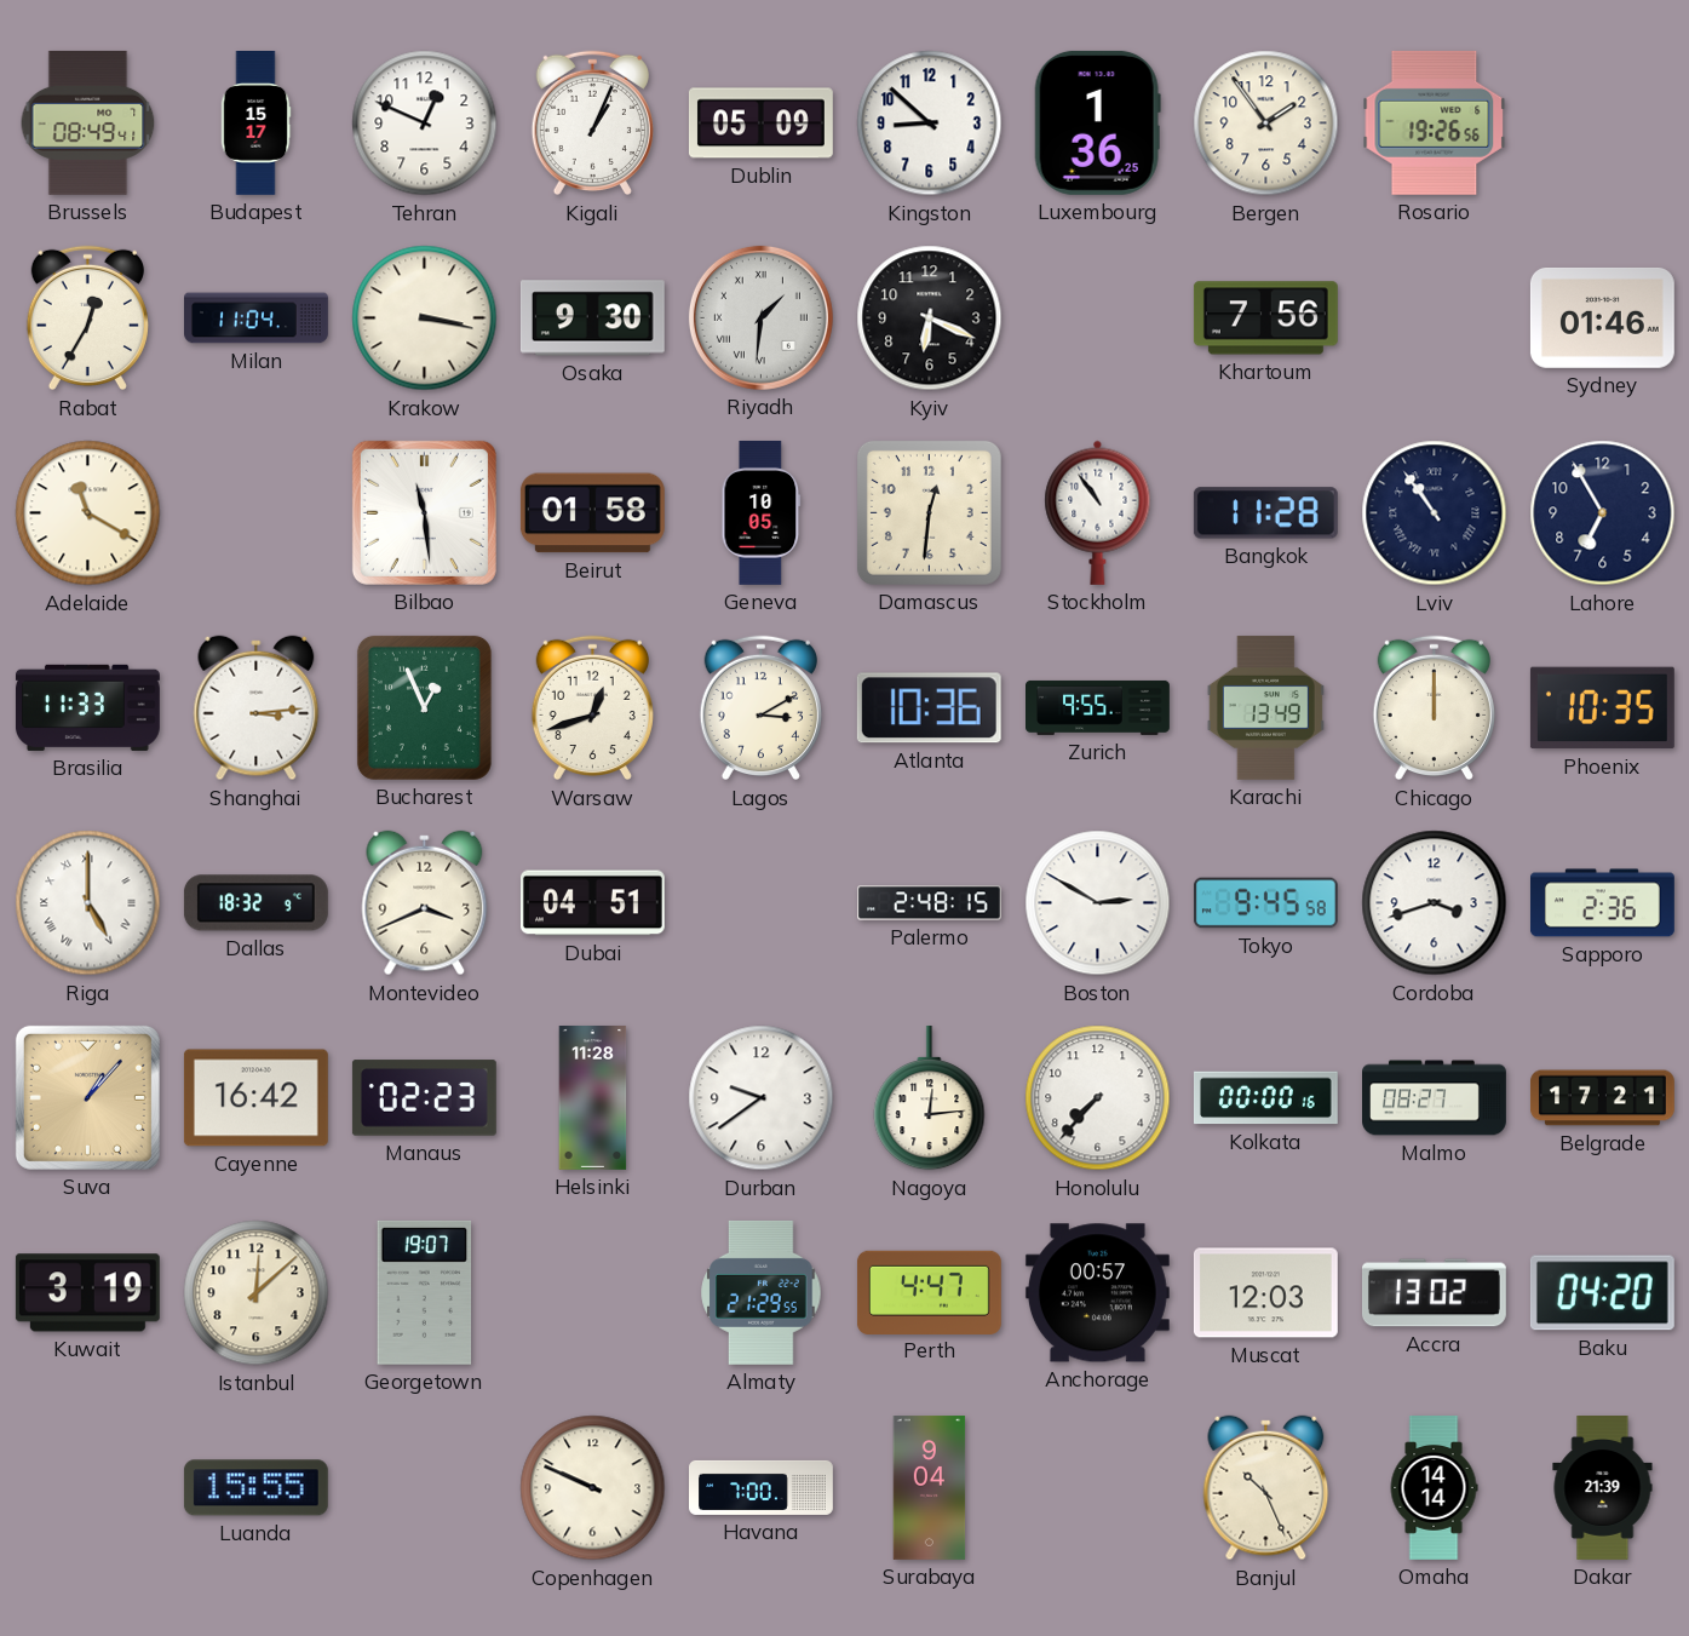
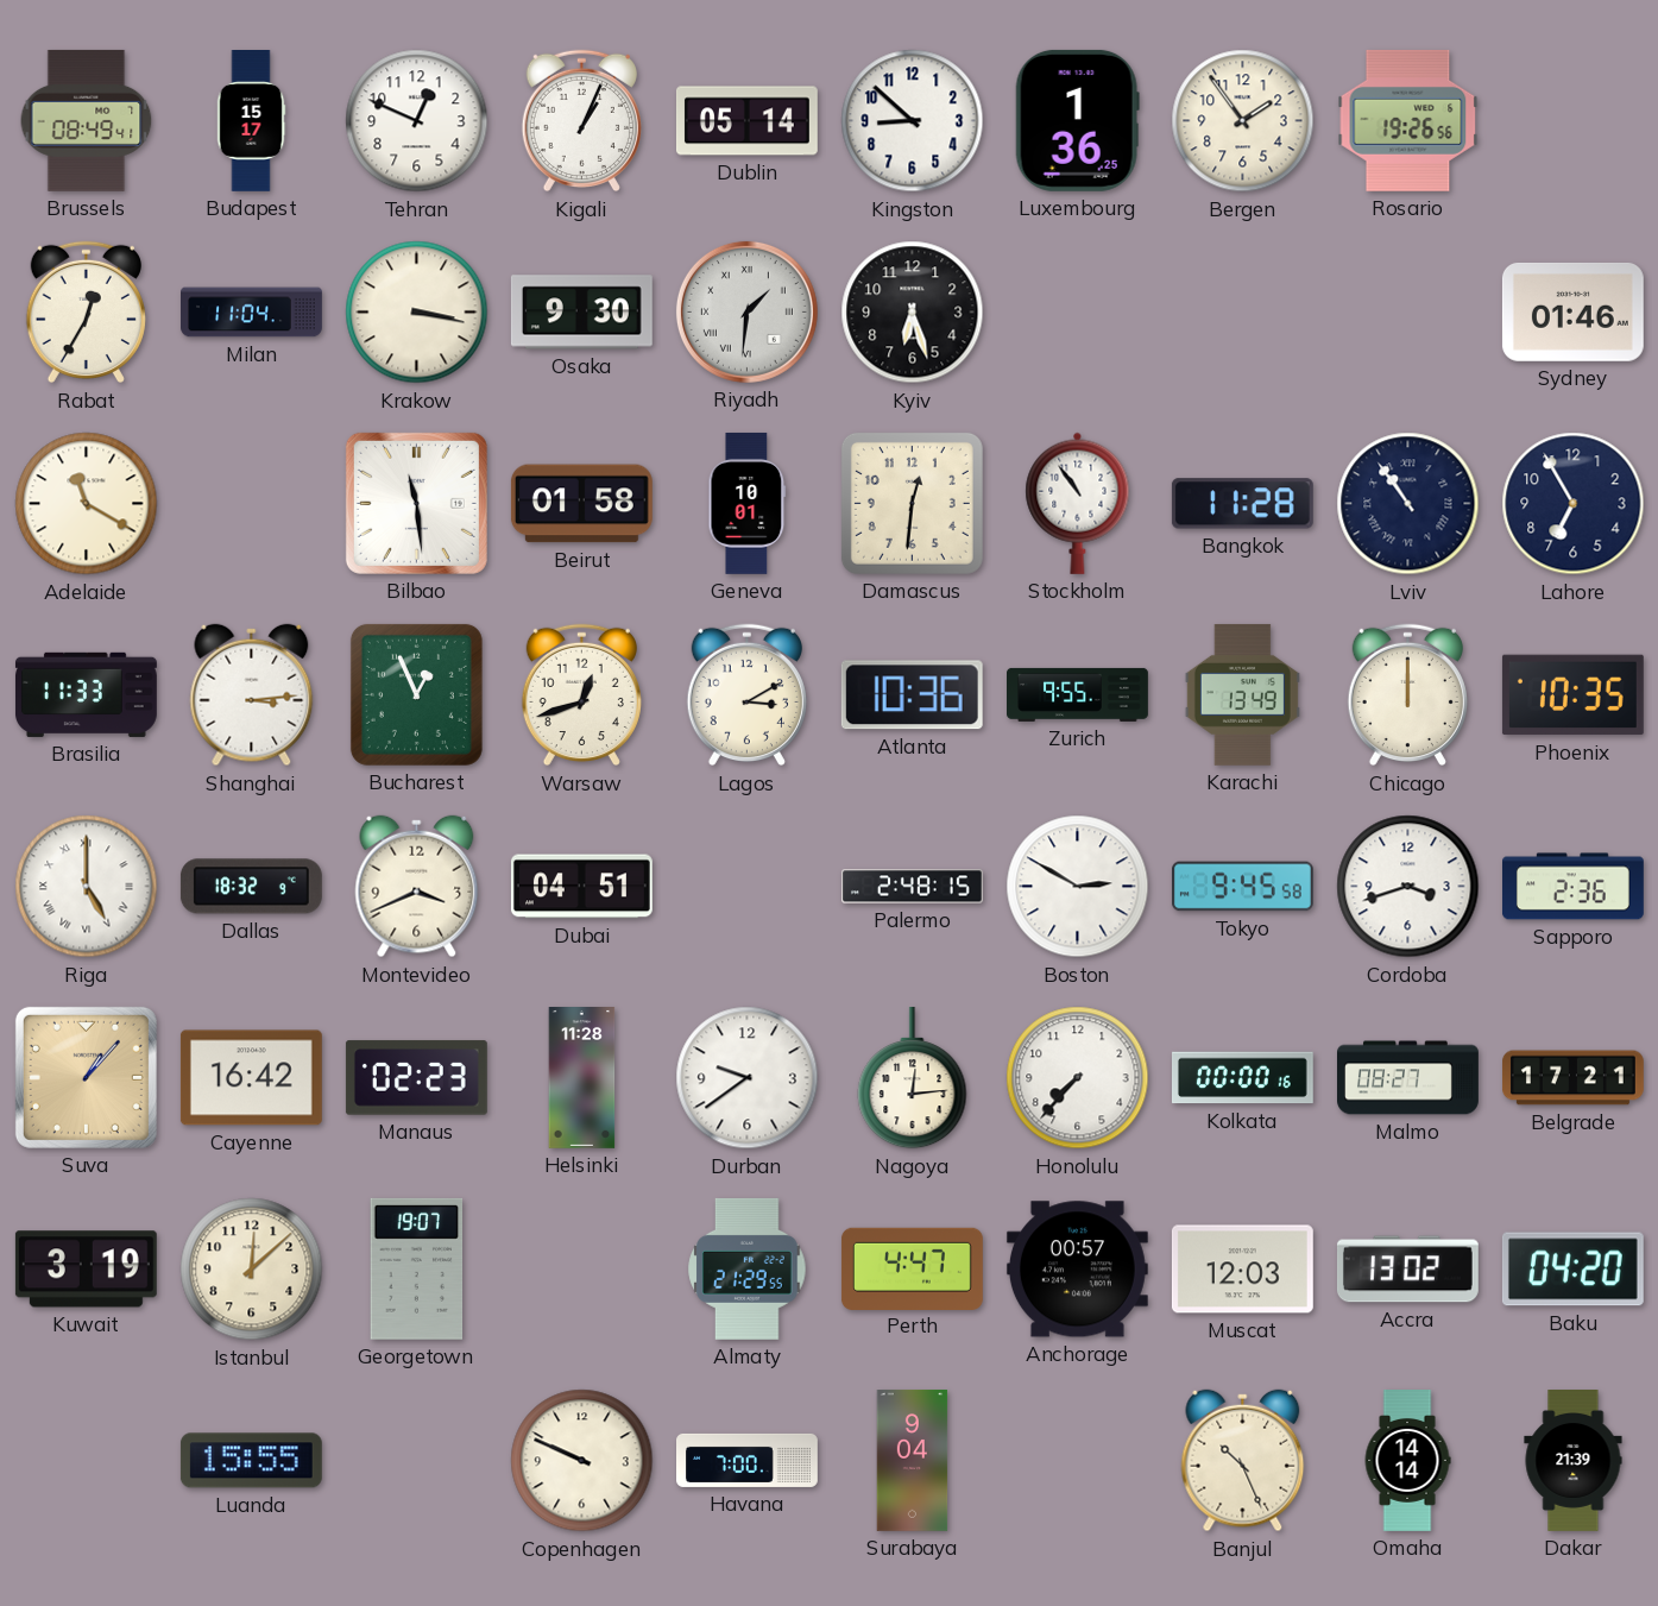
Dublin: 05:09 -> 05:14
Kyiv: 6:19 -> 6:27
Khartoum: 7:56 -> none
Geneva: 10:05 -> 10:01
